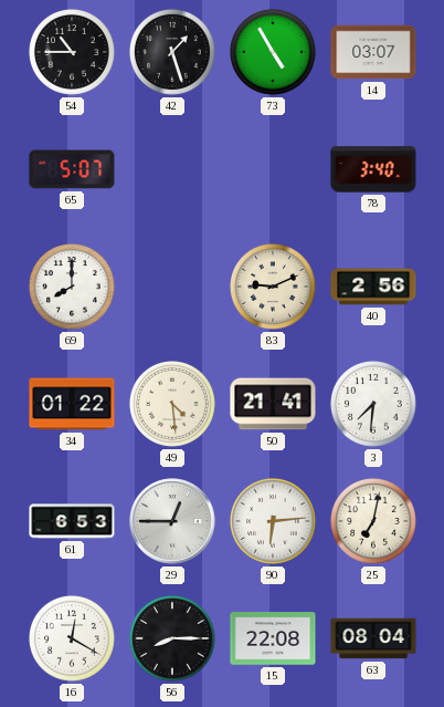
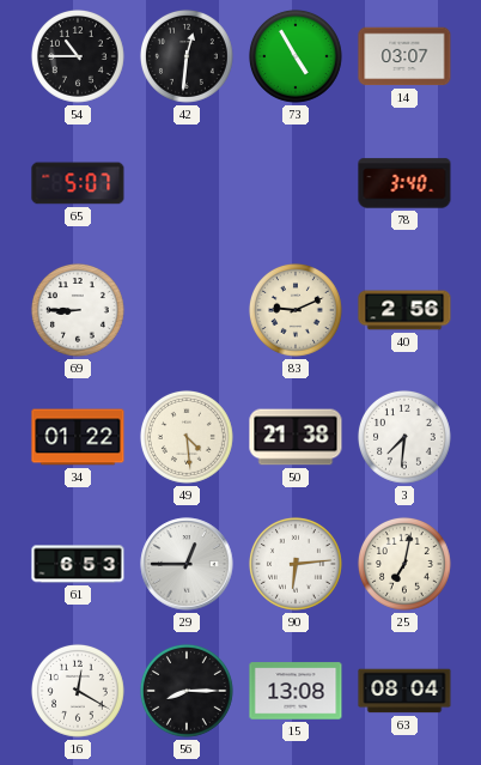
42: 1:27 -> 12:31
69: 8:00 -> 8:45
50: 21:41 -> 21:38
15: 22:08 -> 13:08
